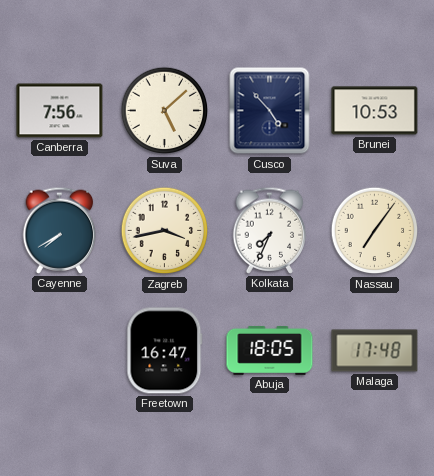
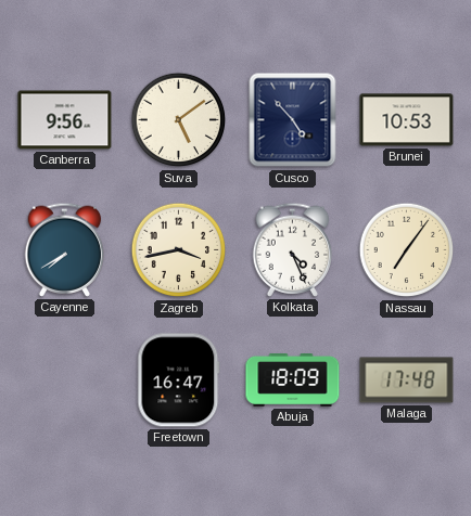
Canberra: 7:56 -> 9:56
Suva: 5:08 -> 5:09
Kolkata: 7:34 -> 4:26
Abuja: 18:05 -> 18:09
